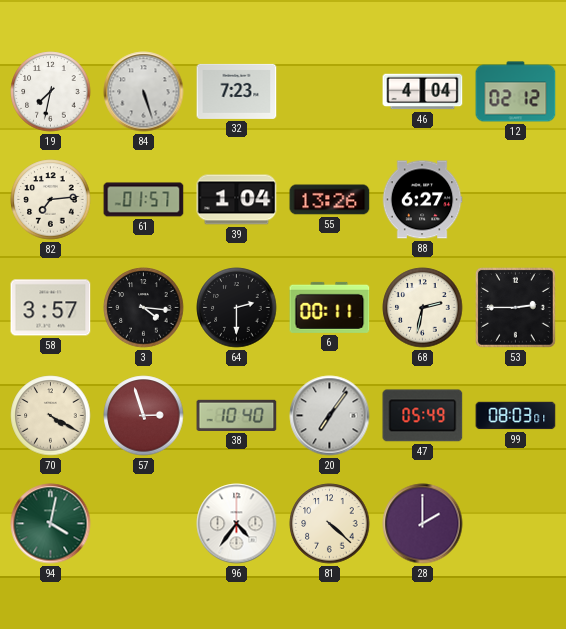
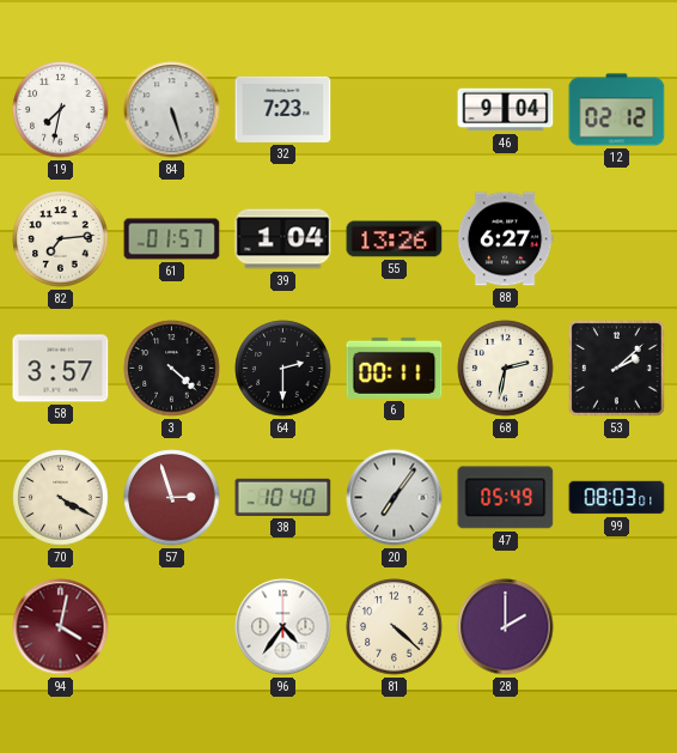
46: 4:04 -> 9:04
3: 4:16 -> 4:22
53: 2:45 -> 2:08
94 dial: green -> burgundy
